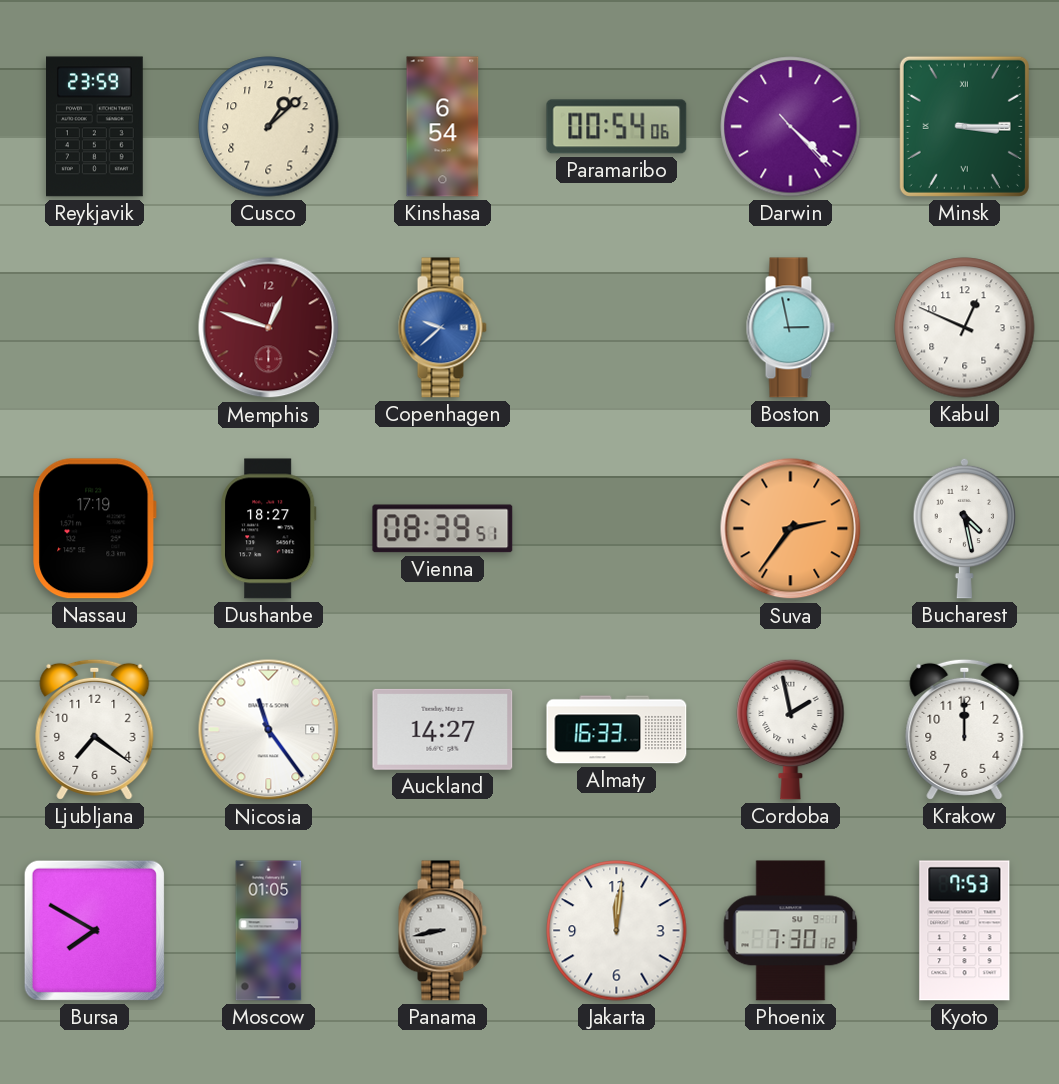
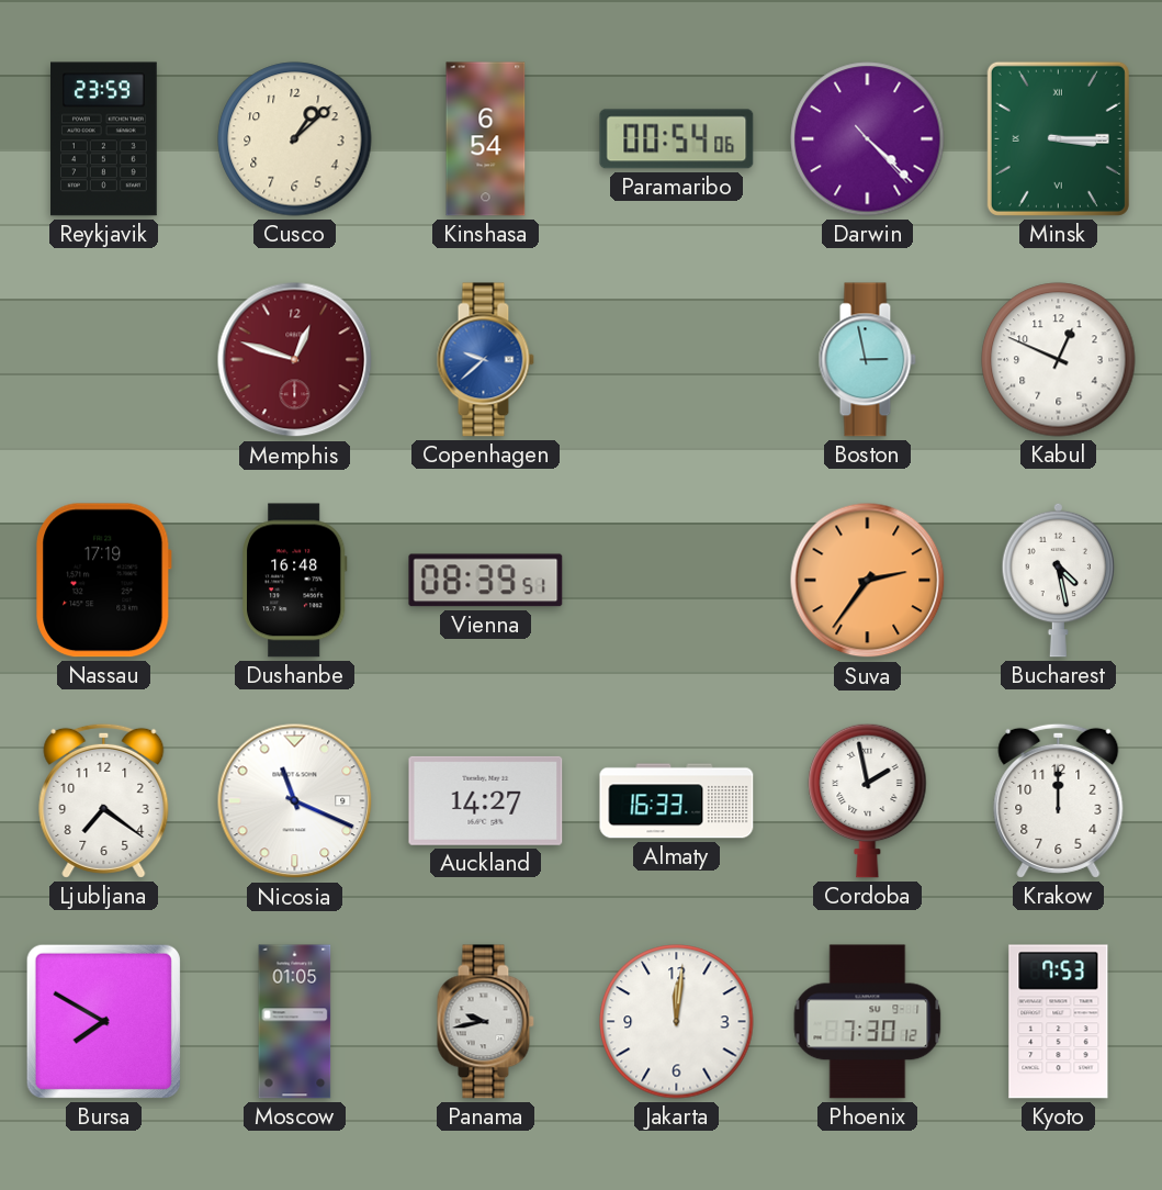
Dushanbe: 18:27 -> 16:48
Nicosia: 11:24 -> 11:19
Panama: 8:43 -> 9:43
